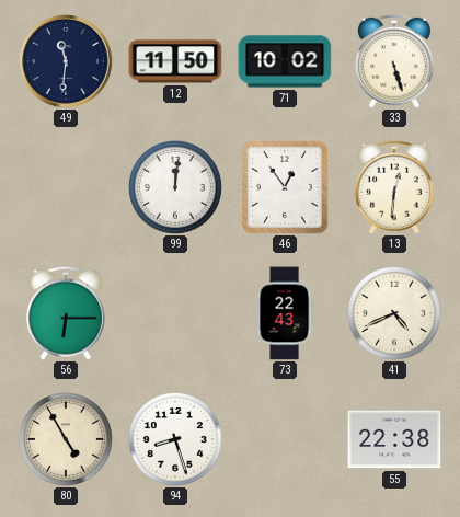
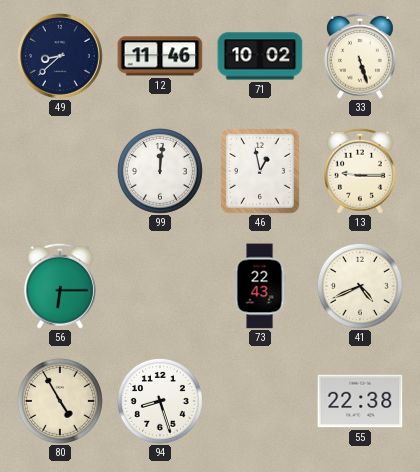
49: 11:31 -> 8:38
12: 11:50 -> 11:46
46: 12:54 -> 12:58
13: 12:31 -> 9:15
